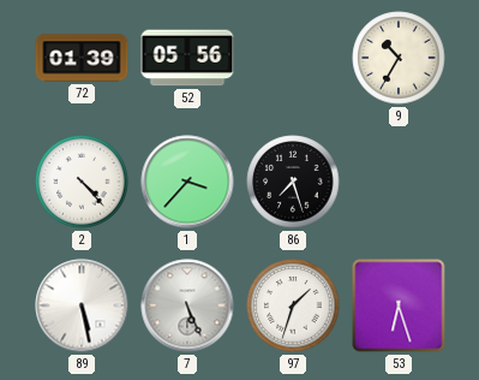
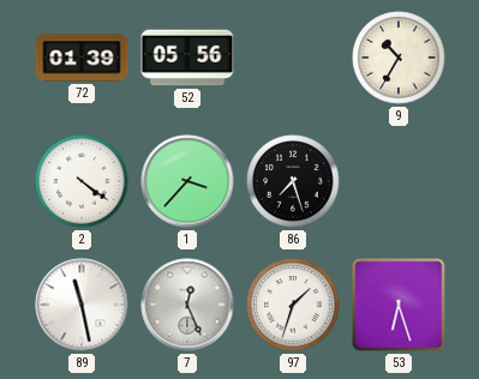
2: 4:23 -> 4:21
89: 5:28 -> 11:28
7: 5:26 -> 12:26
